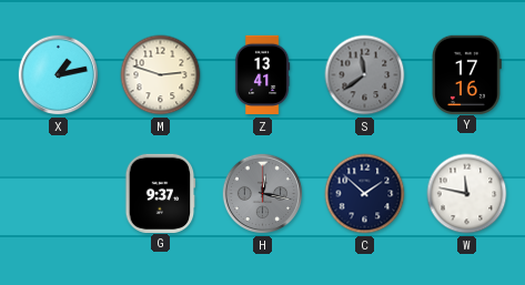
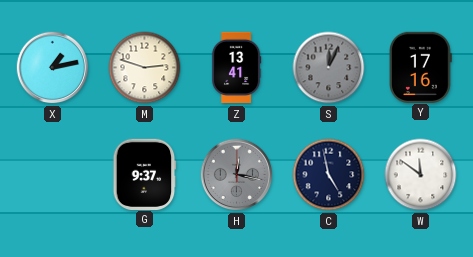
S: 11:39 -> 12:04
C: 1:52 -> 4:58
W: 11:47 -> 11:51
